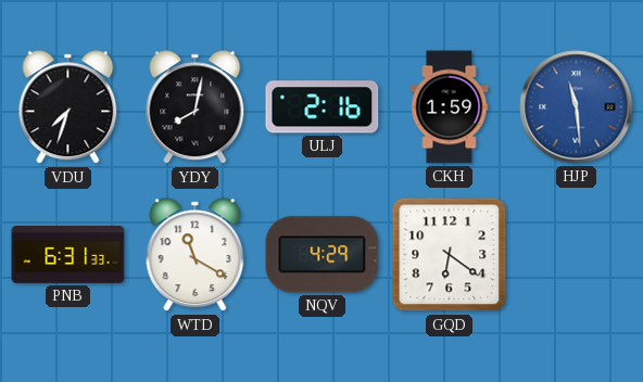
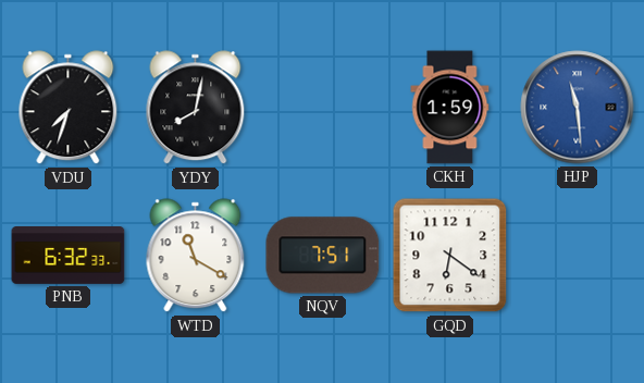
ULJ: 2:16 -> none
PNB: 6:31 -> 6:32
NQV: 4:29 -> 7:51
